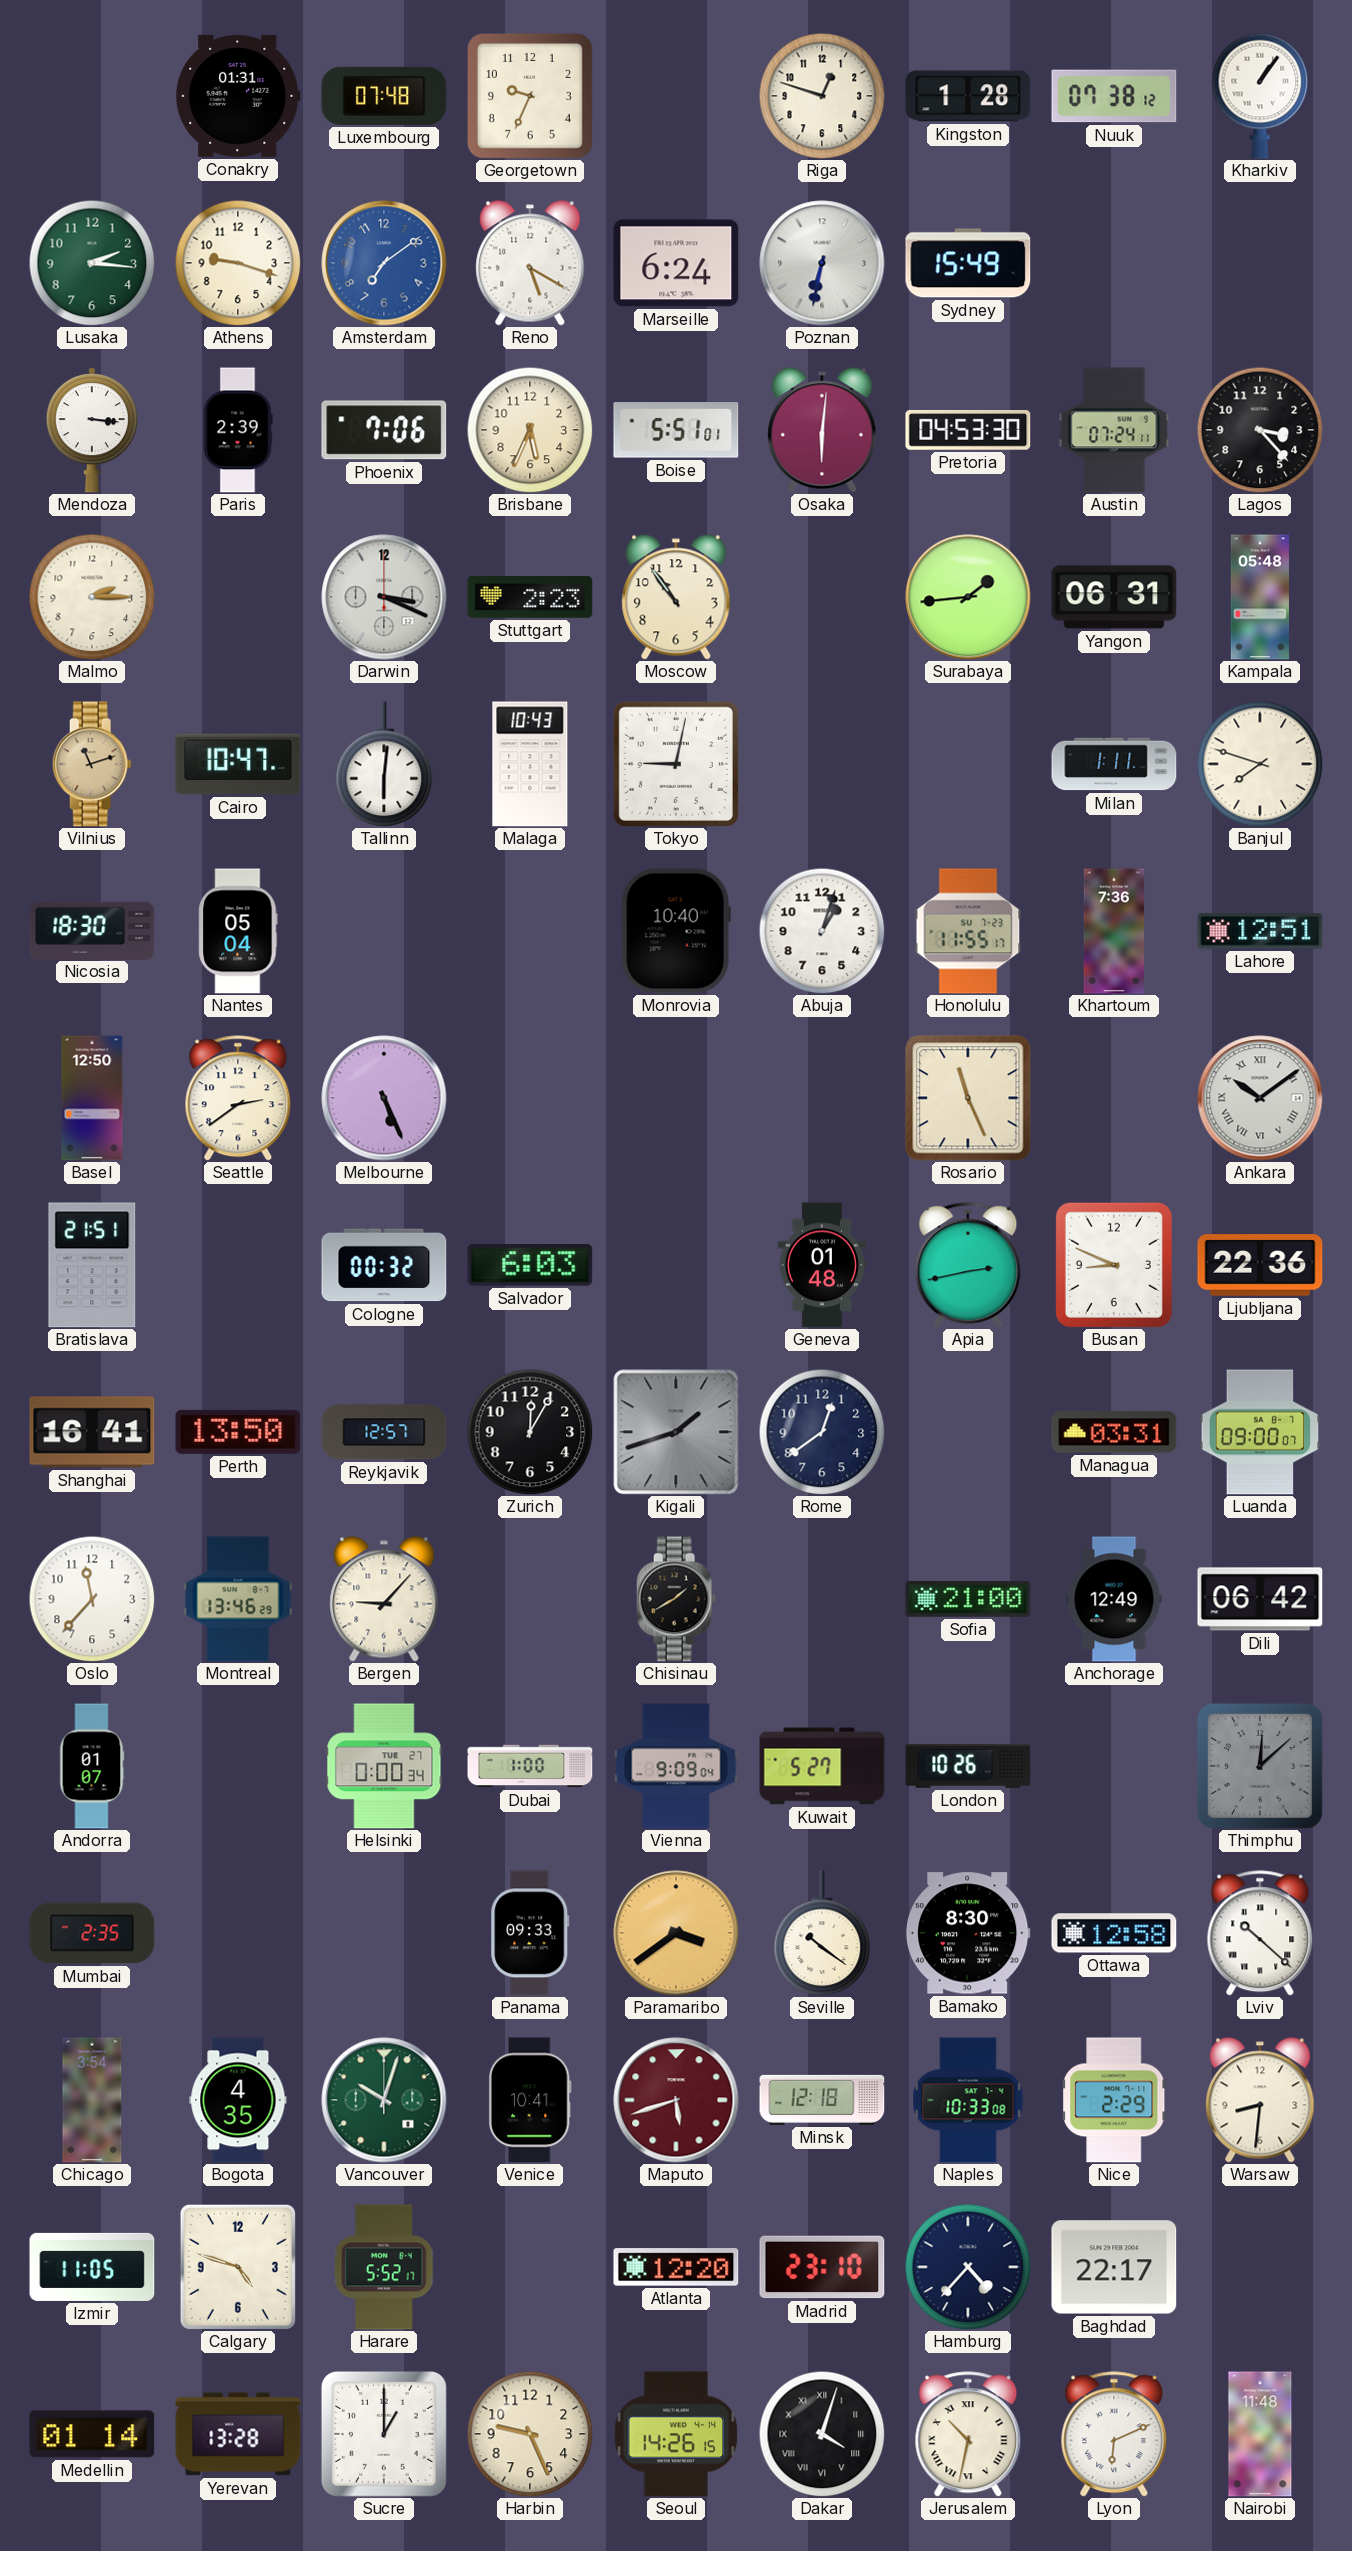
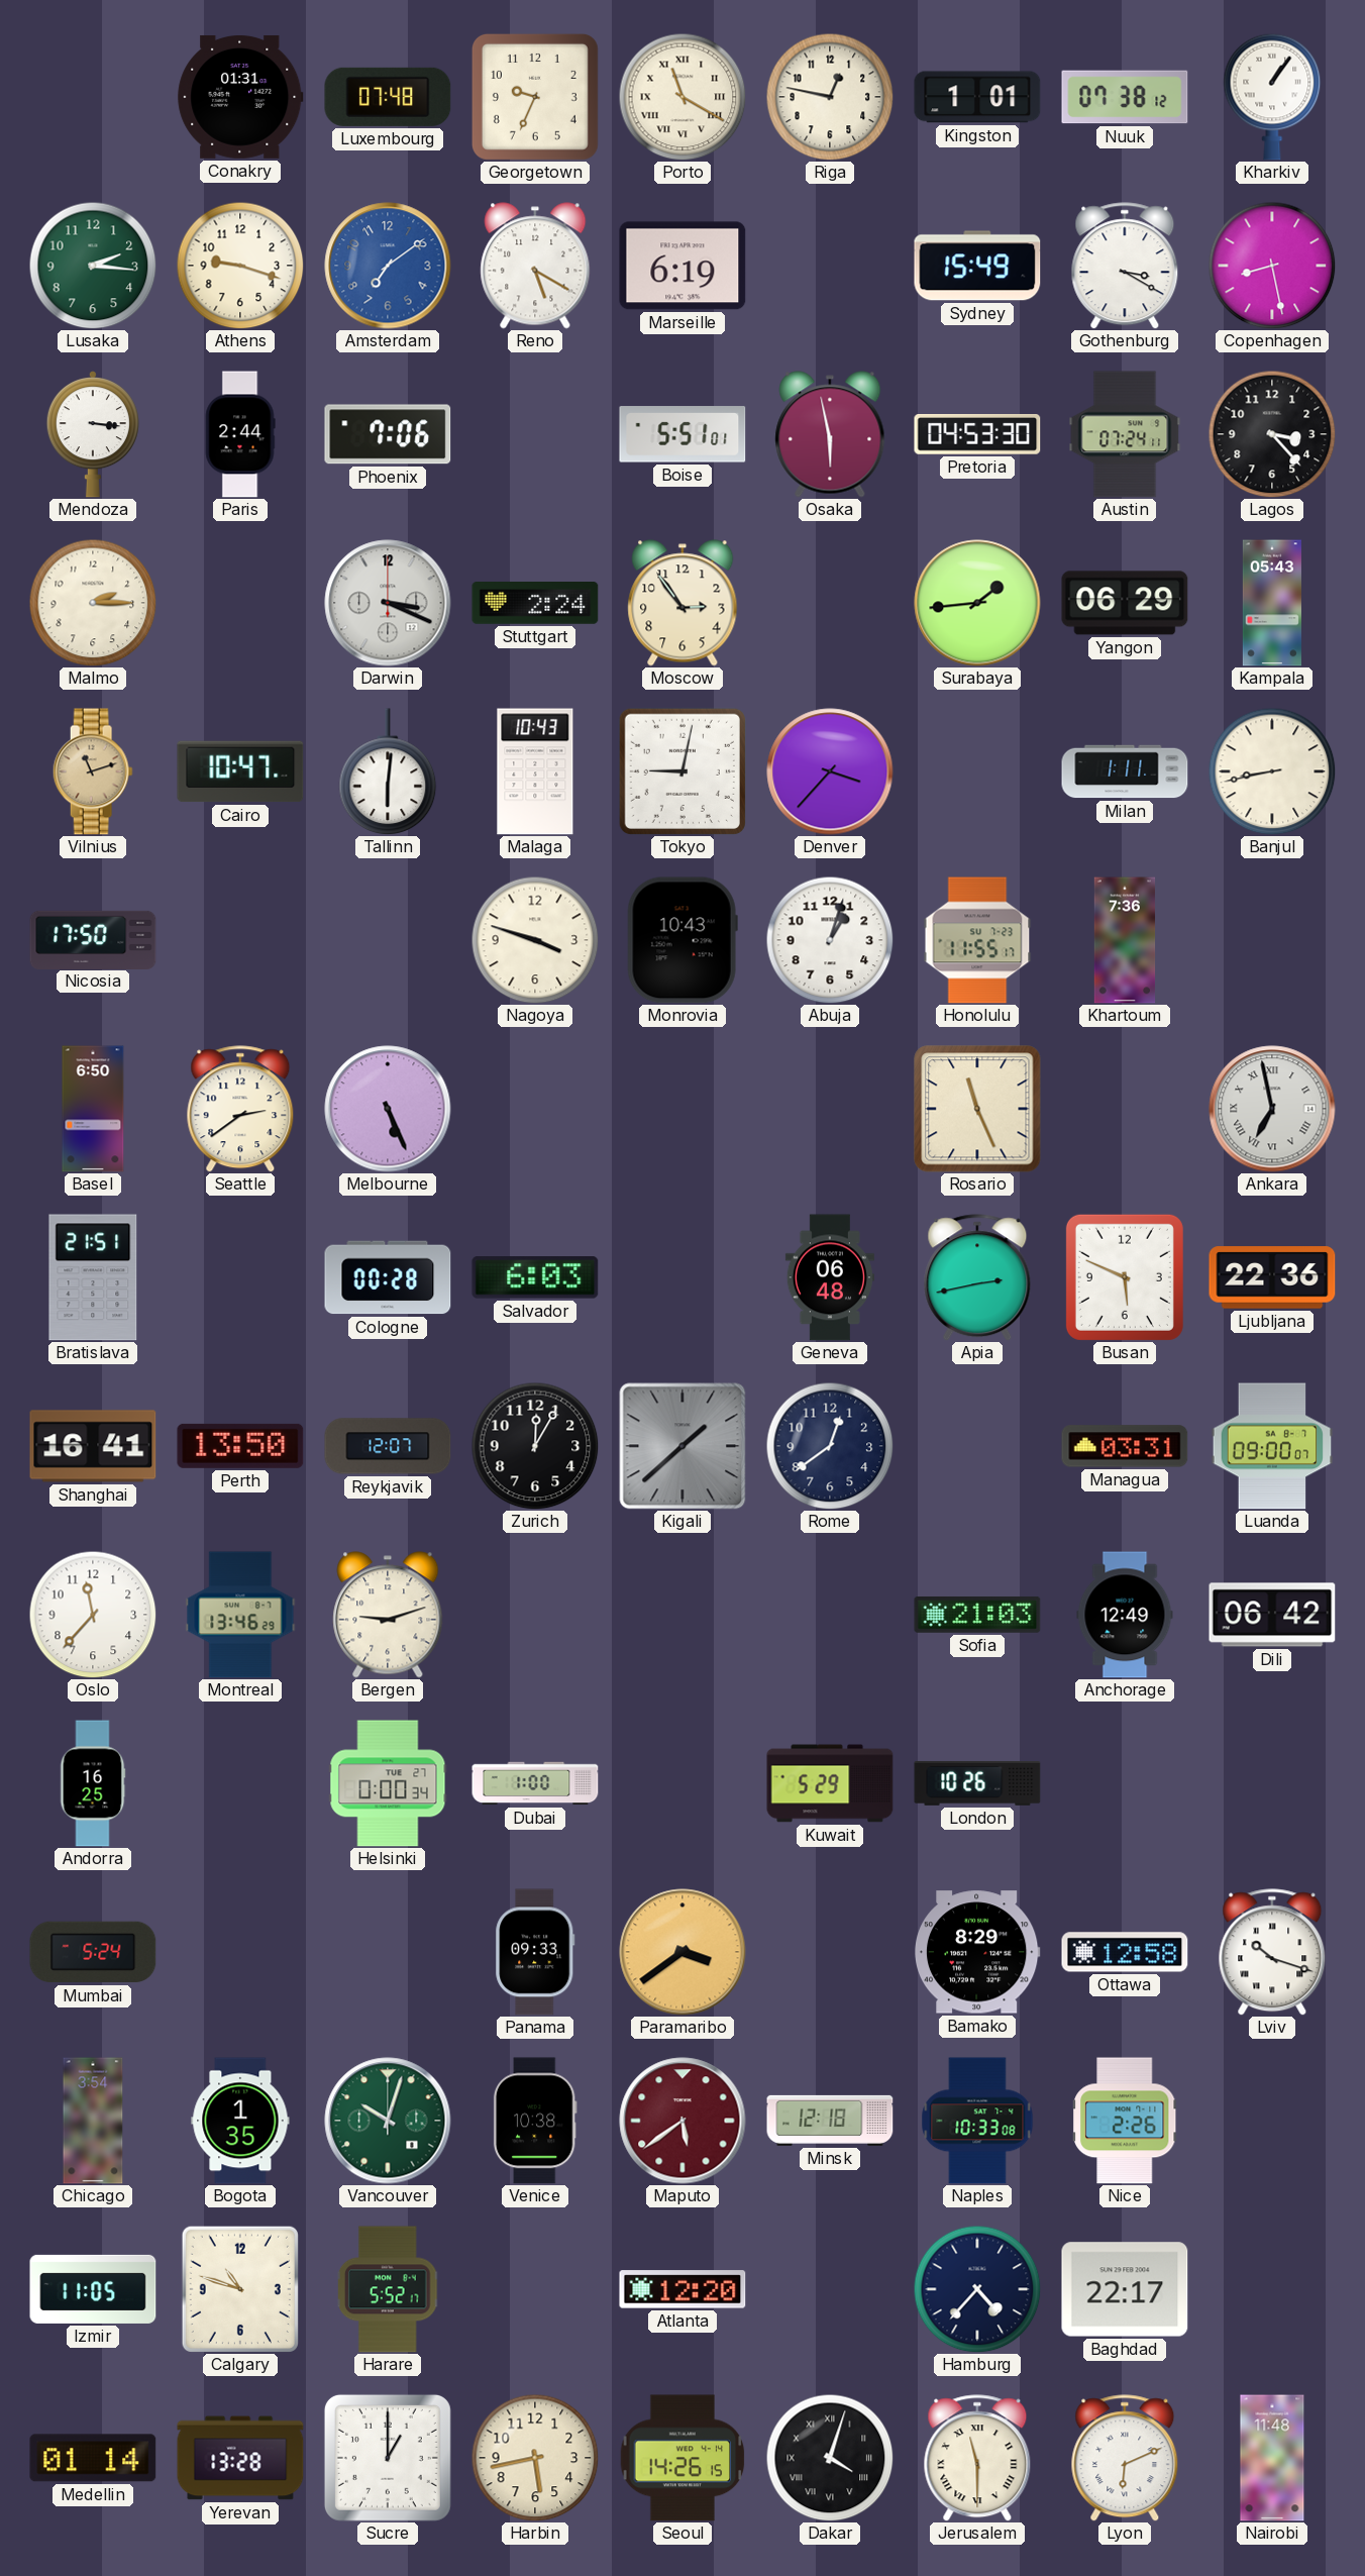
Porto: none -> 11:20
Riga: 12:48 -> 12:47
Kingston: 1:28 -> 1:01
Marseille: 6:24 -> 6:19
Poznan: 6:32 -> none
Gothenburg: none -> 3:20
Copenhagen: none -> 8:28
Paris: 2:39 -> 2:44
Brisbane: 5:34 -> none
Osaka: 6:01 -> 5:58
Stuttgart: 2:23 -> 2:24
Moscow: 10:54 -> 2:54
Yangon: 06:31 -> 06:29
Kampala: 05:48 -> 05:43
Denver: none -> 3:37
Banjul: 7:48 -> 8:43
Nicosia: 18:30 -> 17:50
Nantes: 05:04 -> none
Nagoya: none -> 3:48
Monrovia: 10:40 -> 10:43
Lahore: 12:51 -> none
Basel: 12:50 -> 6:50
Ankara: 10:09 -> 6:58
Cologne: 00:32 -> 00:28
Geneva: 01:48 -> 06:48
Busan: 8:49 -> 5:49
Reykjavik: 12:57 -> 12:07
Kigali: 1:42 -> 1:38
Bergen: 9:07 -> 9:12
Chisinau: 1:40 -> none
Sofia: 21:00 -> 21:03
Andorra: 01:07 -> 16:25
Vienna: 9:09 -> none
Kuwait: 5:27 -> 5:29
Thimphu: 12:08 -> none
Mumbai: 2:35 -> 5:24
Seville: 10:21 -> none
Bamako: 8:30 -> 8:29
Lviv: 10:22 -> 10:18
Bogota: 4:35 -> 1:35
Venice: 10:41 -> 10:38
Maputo: 5:42 -> 5:39
Nice: 2:29 -> 2:26
Warsaw: 8:31 -> none
Calgary: 4:48 -> 10:48
Madrid: 23:10 -> none
Harbin: 9:26 -> 5:43
Jerusalem: 10:32 -> 11:30
